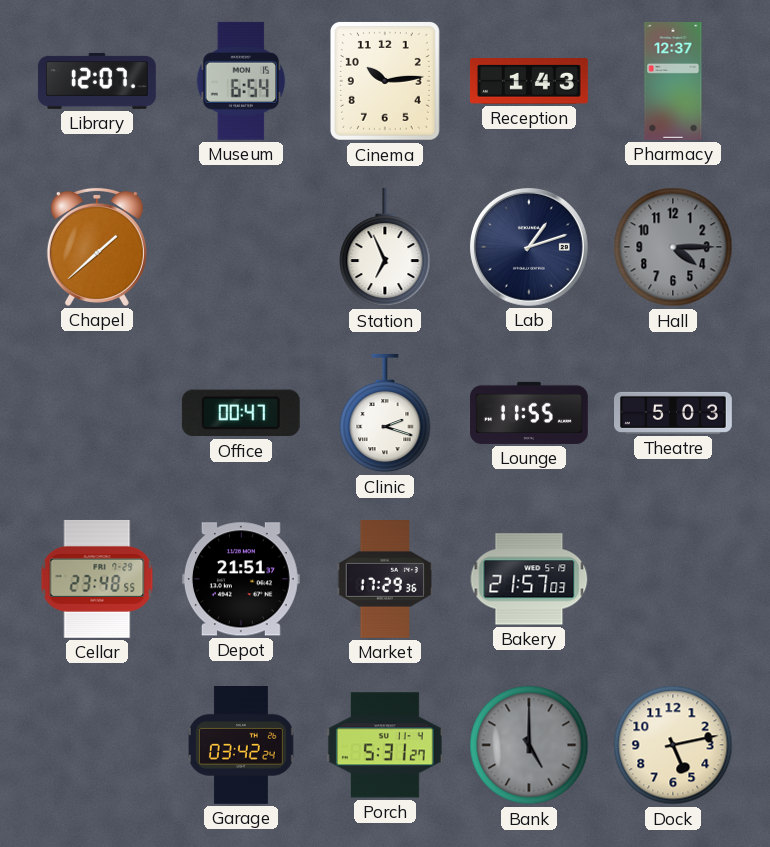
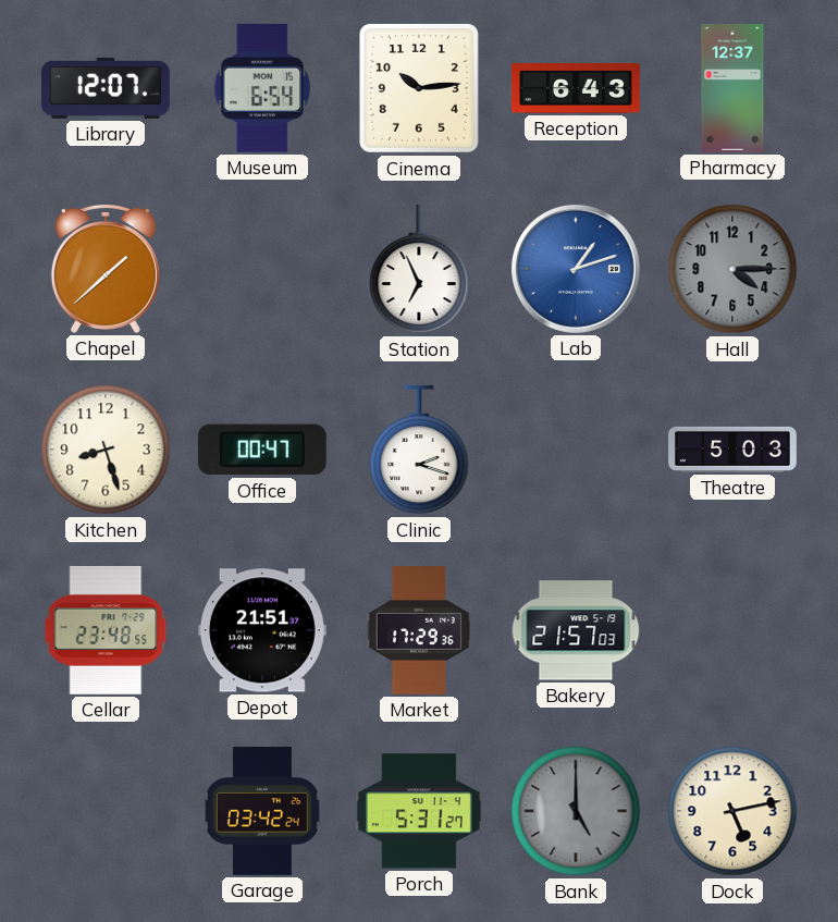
Reception: 1:43 -> 6:43
Lab dial: navy -> blue
Kitchen: none -> 8:27
Lounge: 11:55 -> none
